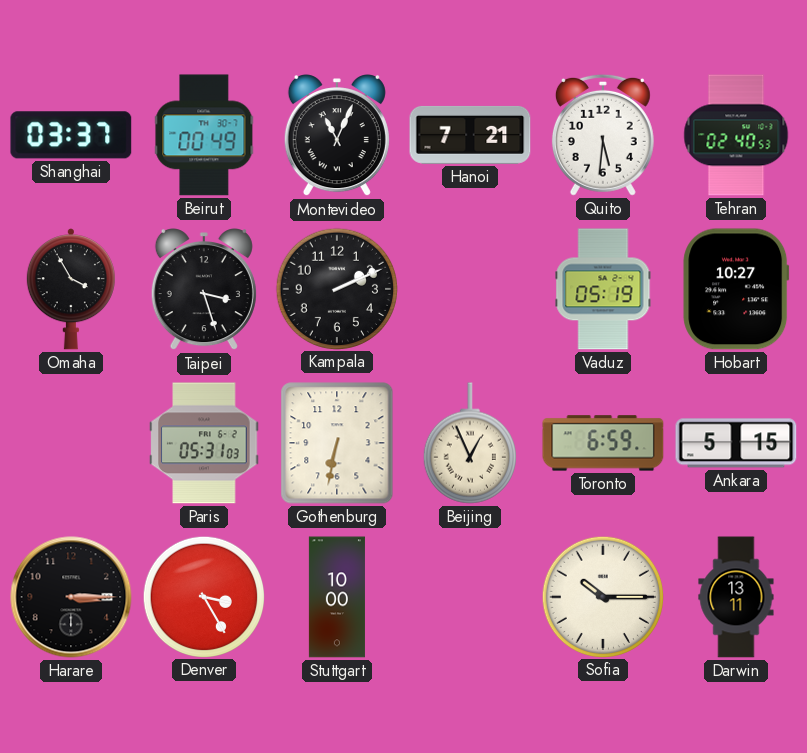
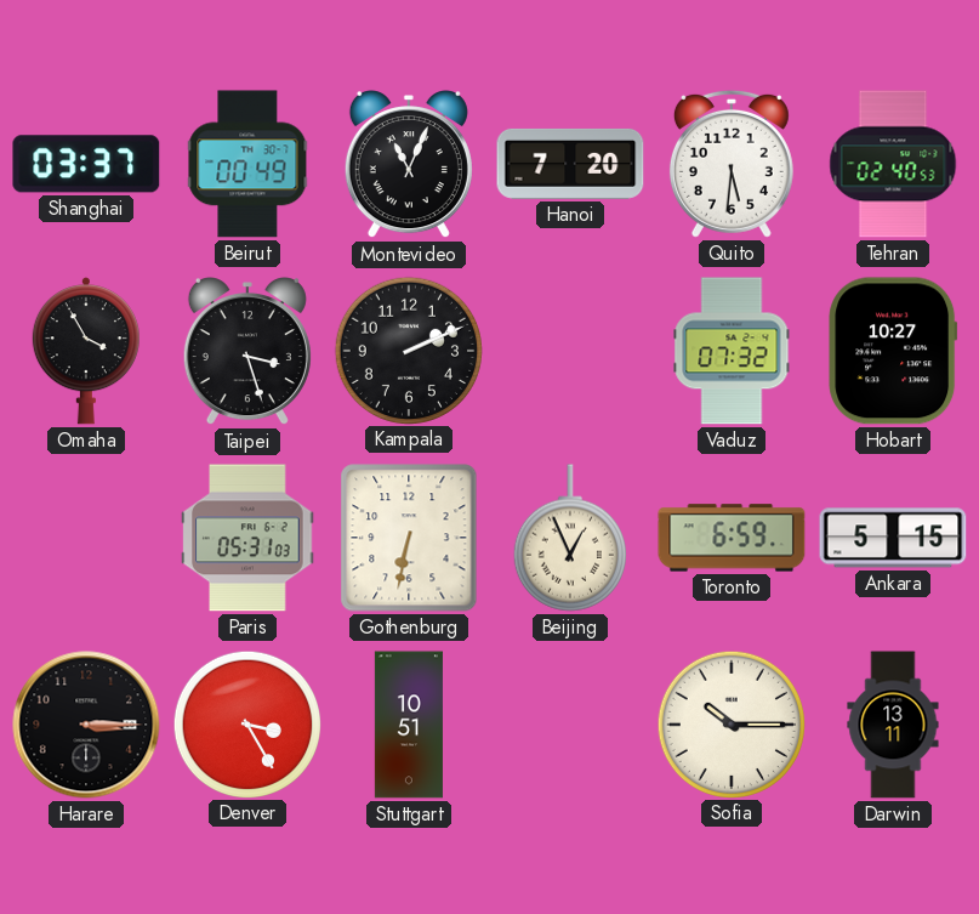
Hanoi: 7:21 -> 7:20
Vaduz: 05:19 -> 07:32
Stuttgart: 10:00 -> 10:51
